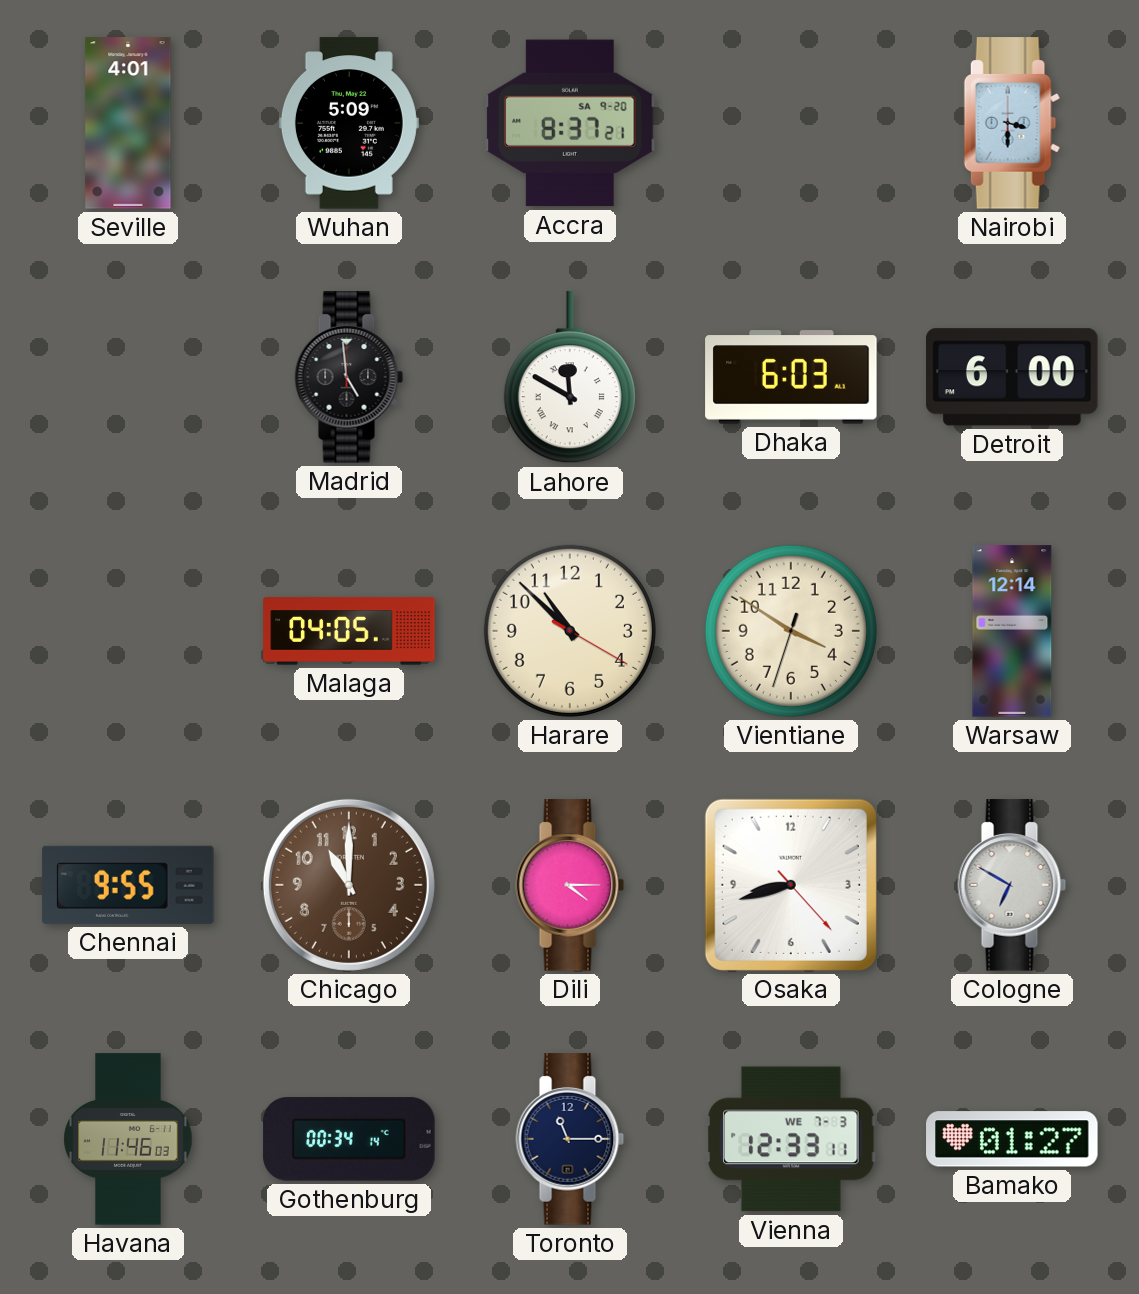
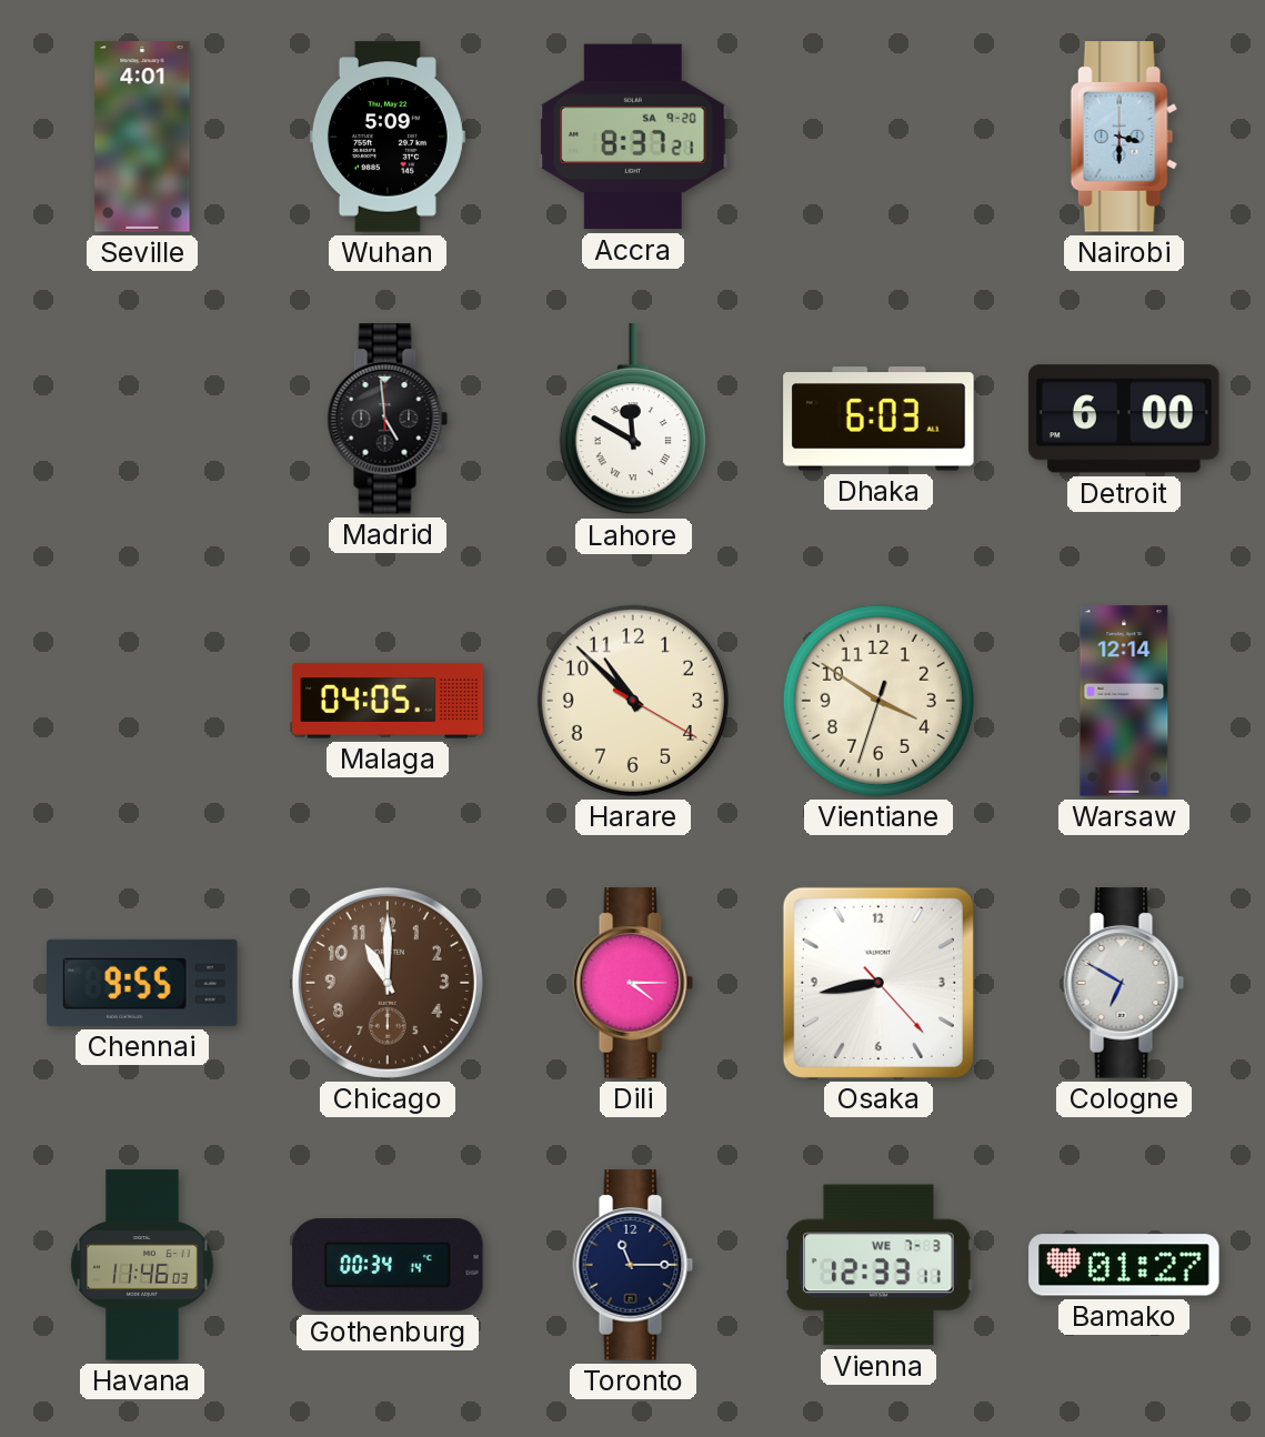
Osaka: 8:42 -> 8:43
